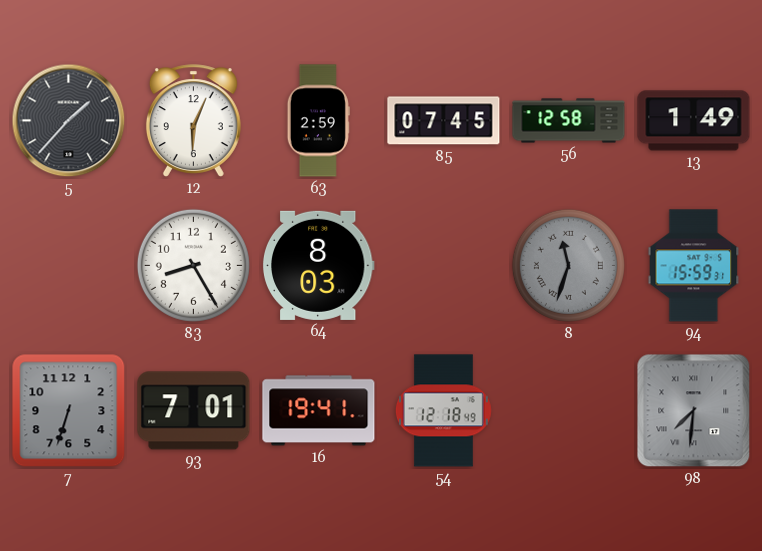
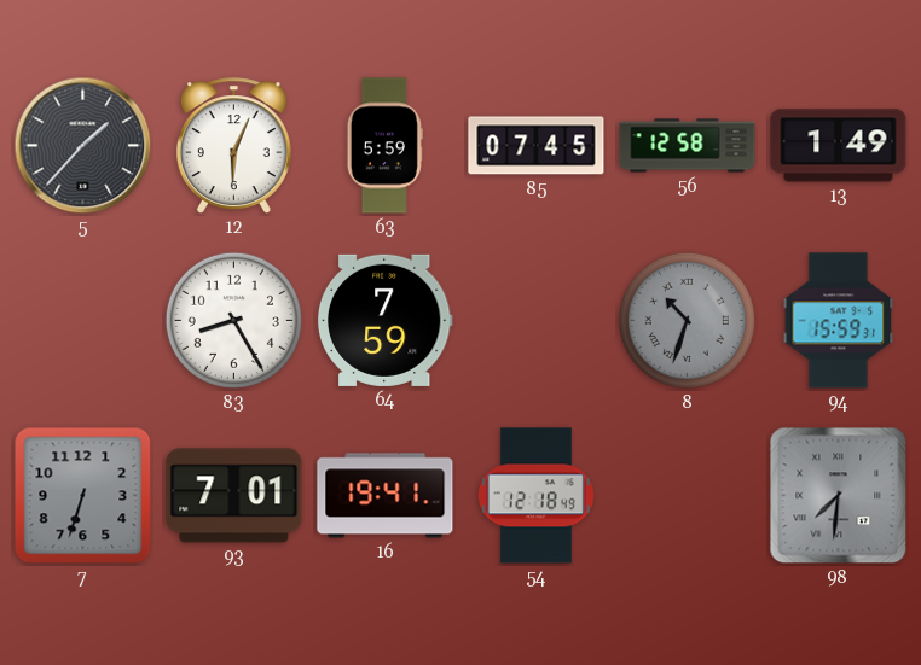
63: 2:59 -> 5:59
64: 8:03 -> 7:59
8: 11:33 -> 10:33
